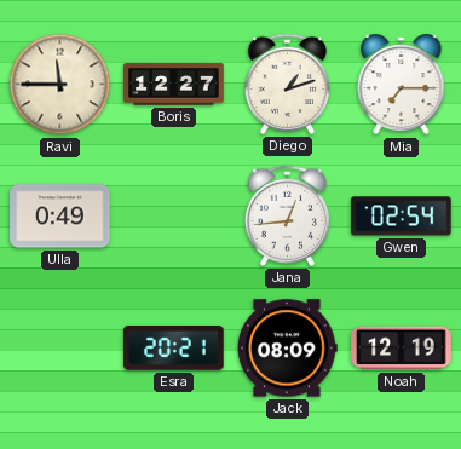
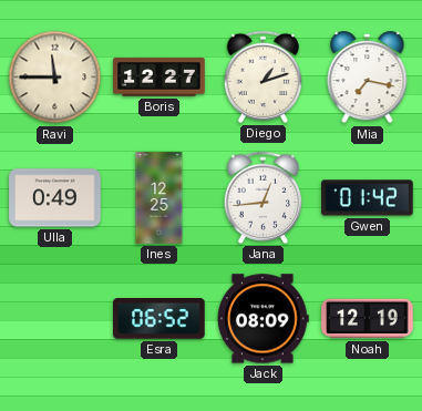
Mia: 7:15 -> 7:17
Ines: none -> 12:25
Gwen: 02:54 -> 01:42
Esra: 20:21 -> 06:52
